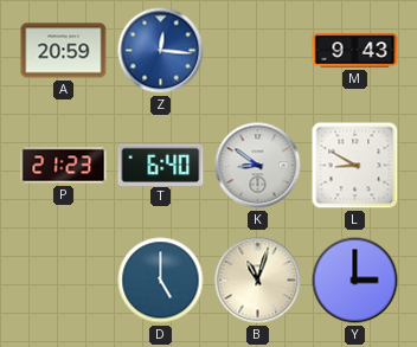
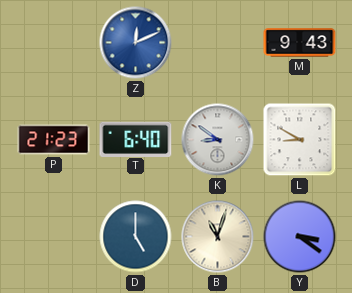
A: 20:59 -> none
Z: 12:16 -> 12:11
Y: 3:00 -> 3:21
